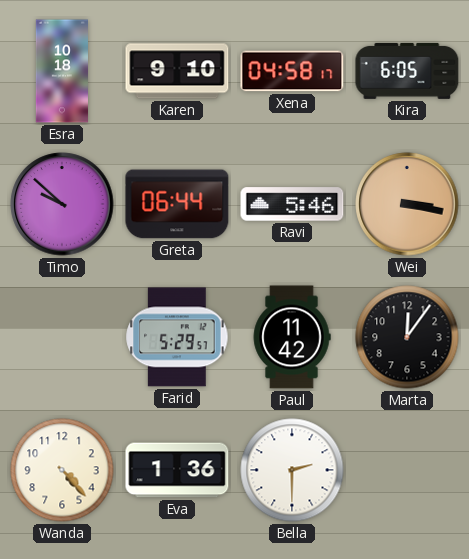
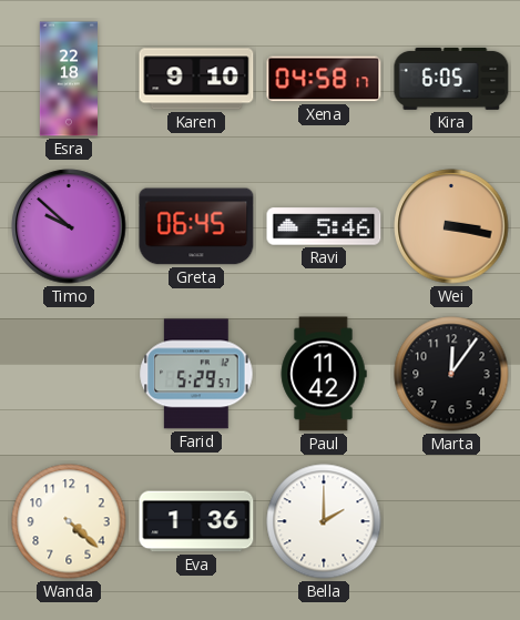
Esra: 10:18 -> 22:18
Greta: 06:44 -> 06:45
Wanda: 4:23 -> 4:22
Bella: 2:30 -> 2:00
